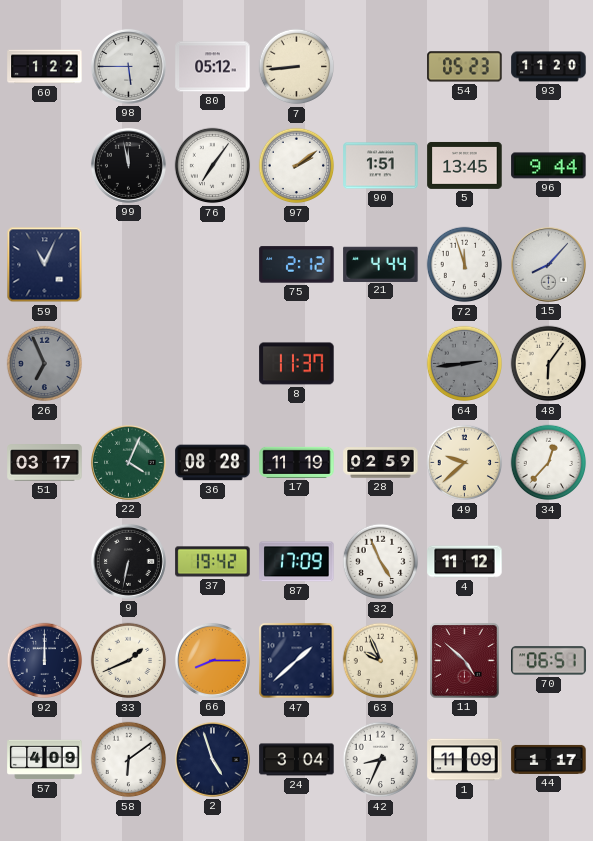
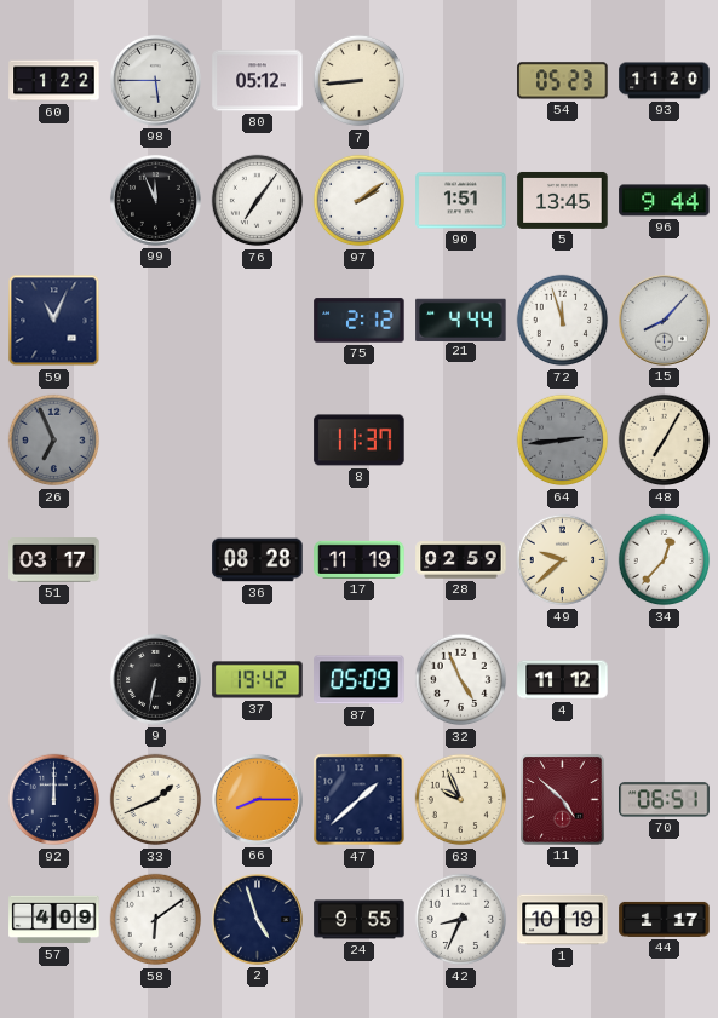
99: 11:58 -> 11:56
48: 6:06 -> 7:05
22: 4:04 -> none
87: 17:09 -> 05:09
24: 3:04 -> 9:55
1: 11:09 -> 10:19
